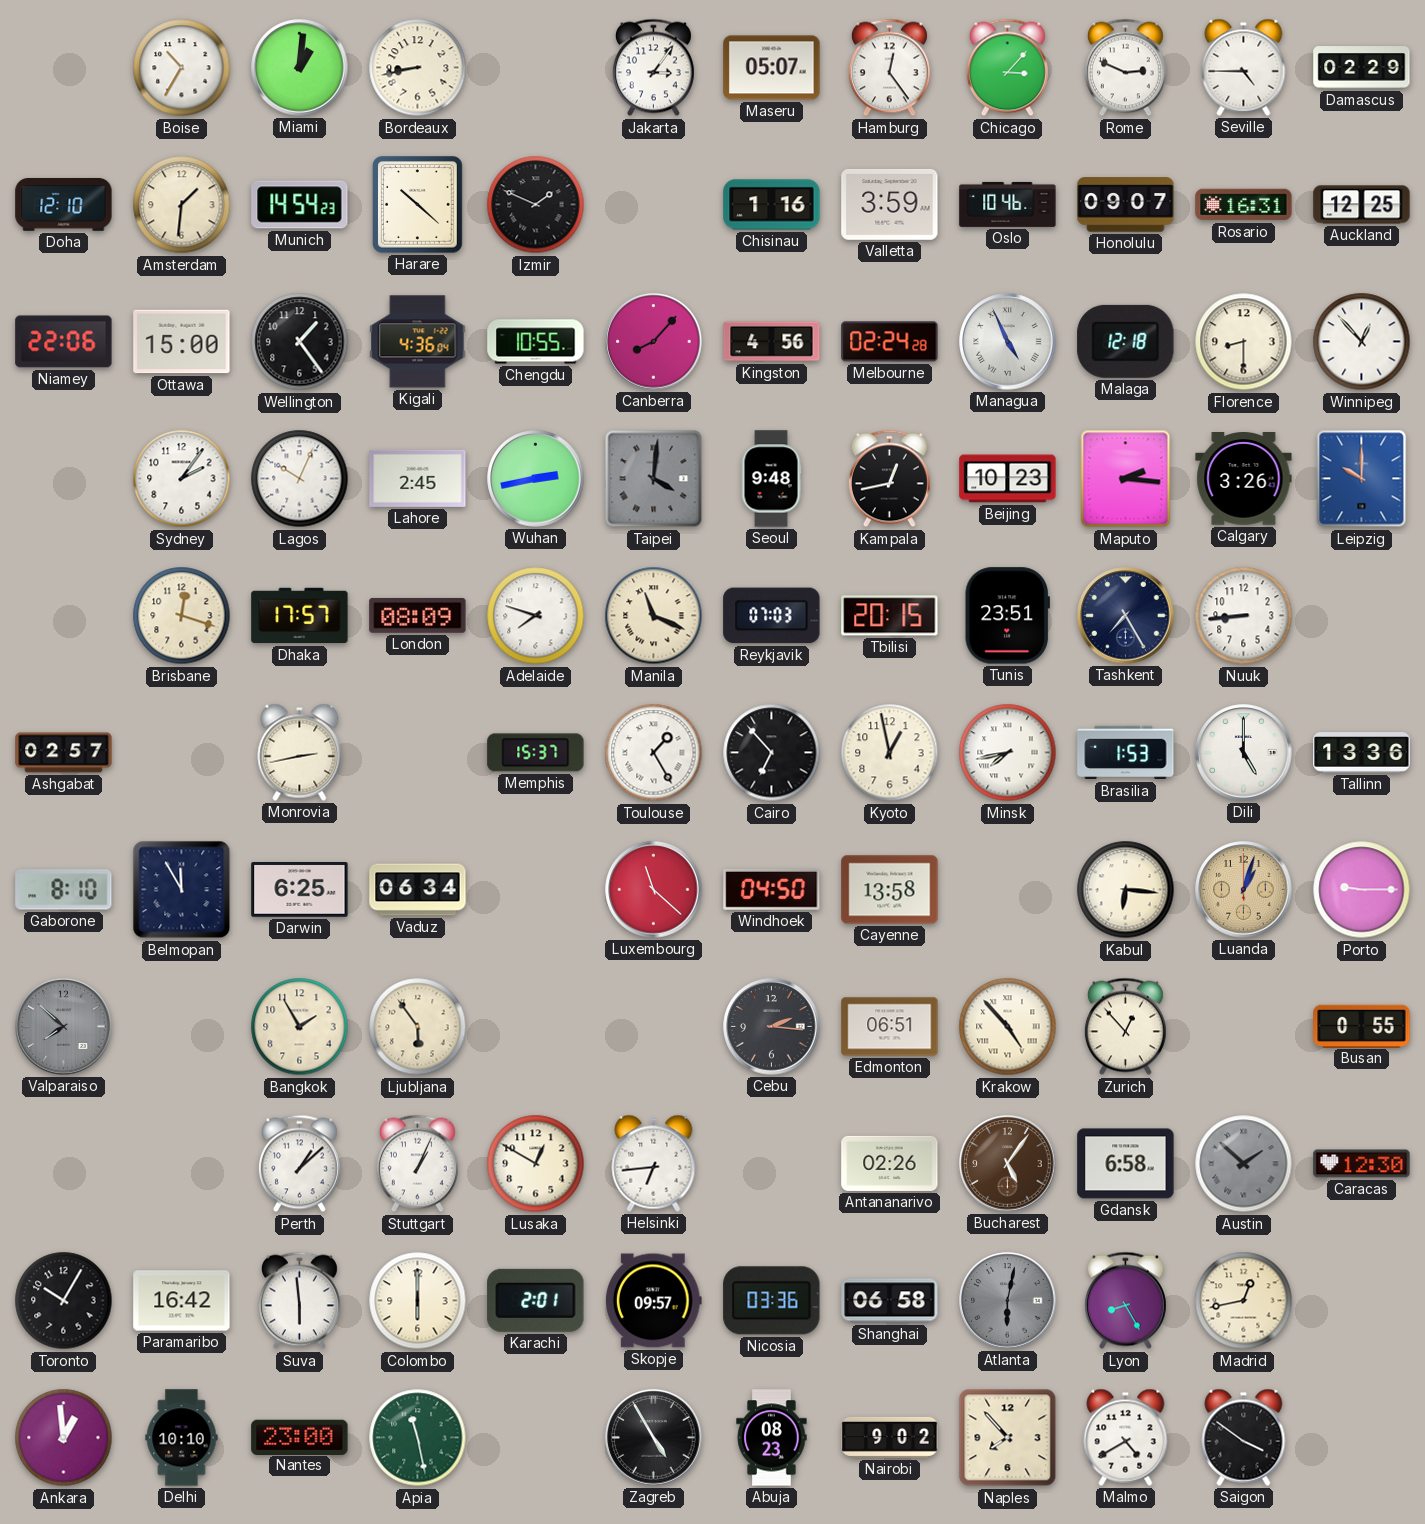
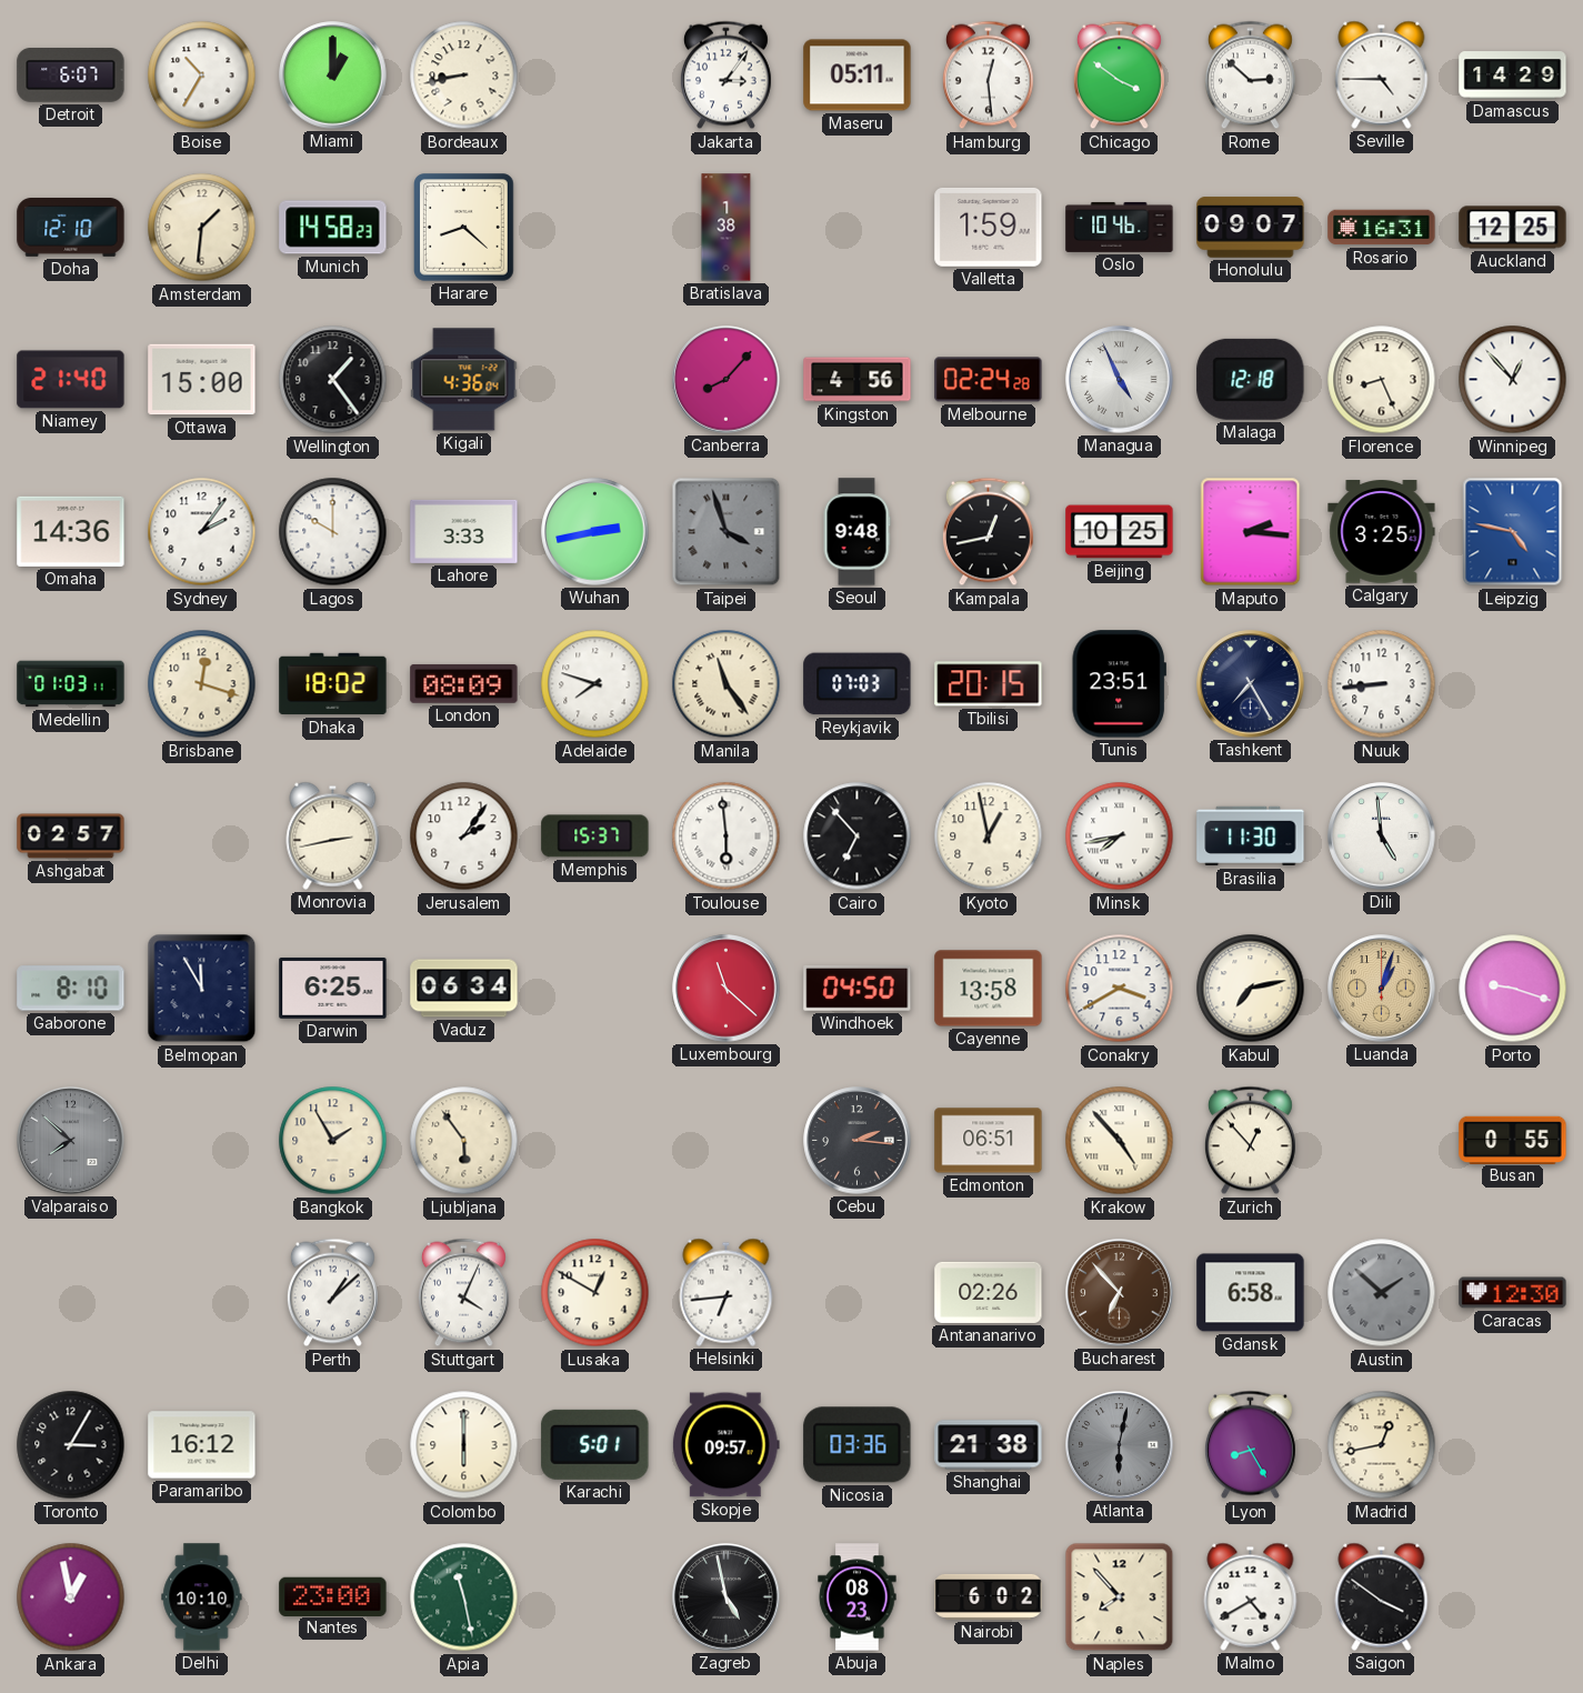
Detroit: none -> 6:07
Miami: 1:01 -> 1:00
Maseru: 05:07 -> 05:11
Hamburg: 12:24 -> 12:29
Chicago: 3:07 -> 3:51
Rome: 2:49 -> 2:52
Damascus: 02:29 -> 14:29
Munich: 14:54 -> 14:58
Harare: 10:22 -> 8:22
Izmir: 1:49 -> none
Bratislava: none -> 1:38
Chisinau: 1:16 -> none
Valletta: 3:59 -> 1:59
Niamey: 22:06 -> 21:40
Chengdu: 10:55 -> none
Florence: 8:30 -> 8:26
Omaha: none -> 14:36
Lagos: 10:04 -> 10:00
Lahore: 2:45 -> 3:33
Taipei: 4:01 -> 3:57
Beijing: 10:23 -> 10:25
Calgary: 3:26 -> 3:25
Leipzig: 10:00 -> 4:47
Medellin: none -> 01:03
Dhaka: 17:57 -> 18:02
Manila: 11:19 -> 11:24
Jerusalem: none -> 2:06
Toulouse: 1:25 -> 5:59
Brasilia: 1:53 -> 11:30
Dili: 5:00 -> 4:59
Tallinn: 13:36 -> none
Conakry: none -> 3:40
Kabul: 6:16 -> 7:13
Porto: 9:15 -> 9:18
Stuttgart: 1:04 -> 4:04
Bucharest: 5:06 -> 6:53
Toronto: 10:05 -> 3:05
Paramaribo: 16:42 -> 16:12
Suva: 5:59 -> none
Karachi: 2:01 -> 5:01
Shanghai: 06:58 -> 21:38
Ankara: 12:59 -> 12:58
Zagreb: 4:55 -> 4:58
Nairobi: 9:02 -> 6:02
